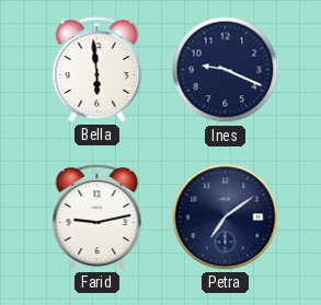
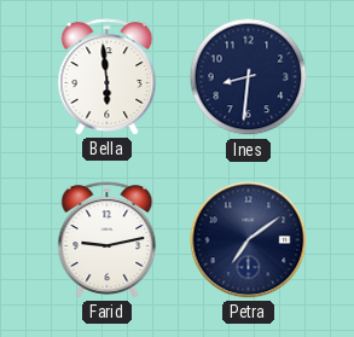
Ines: 9:19 -> 8:31
